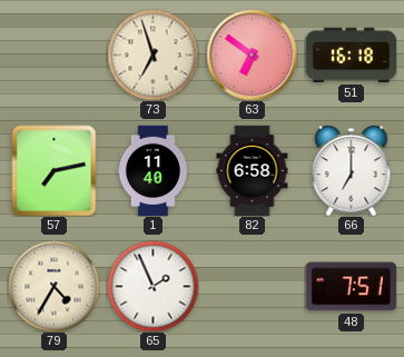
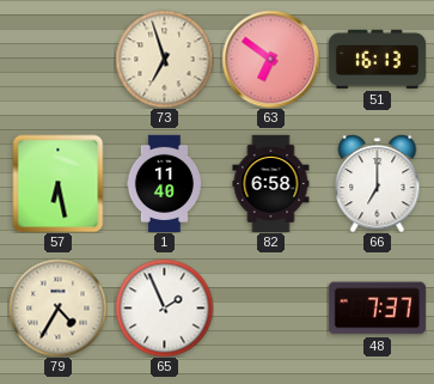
51: 16:18 -> 16:13
57: 7:13 -> 6:28
48: 7:51 -> 7:37
